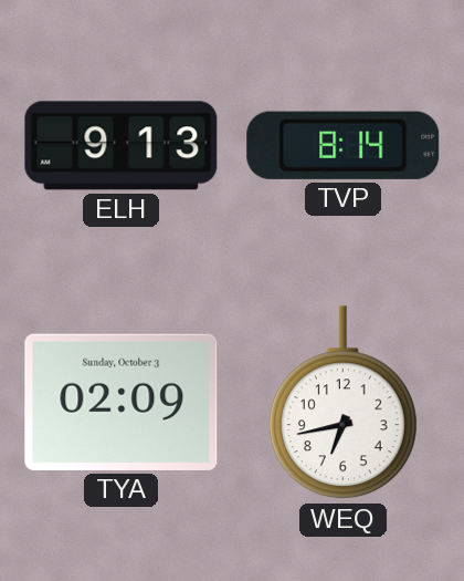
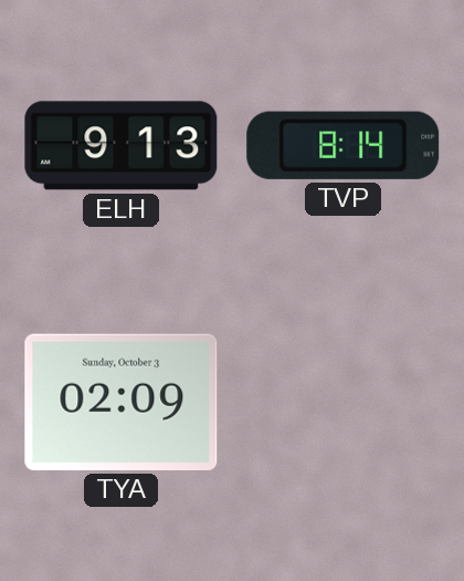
WEQ: 6:43 -> none
